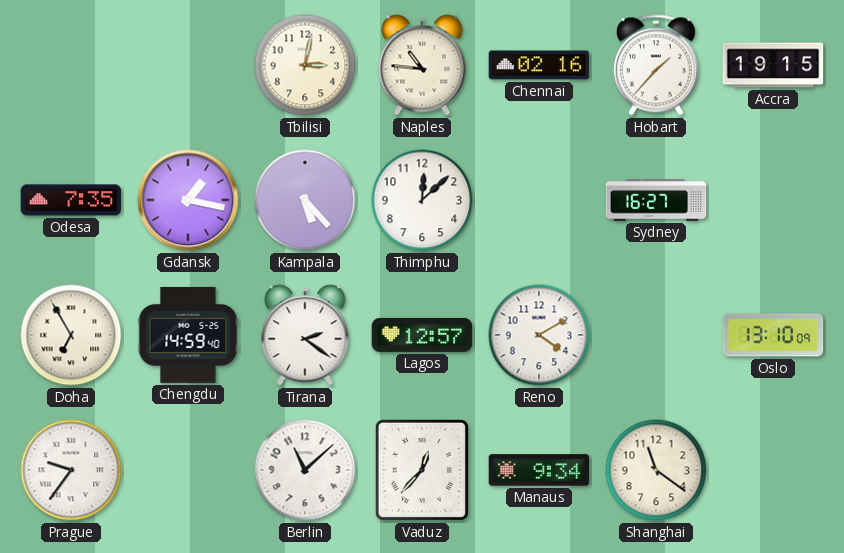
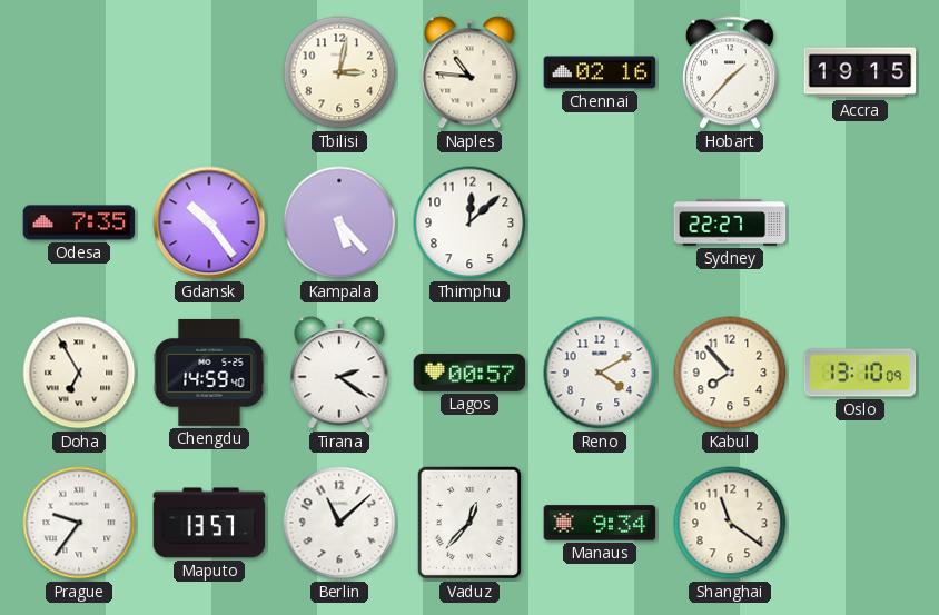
Gdansk: 1:17 -> 10:24
Sydney: 16:27 -> 22:27
Lagos: 12:57 -> 00:57
Kabul: none -> 7:53
Maputo: none -> 13:57
